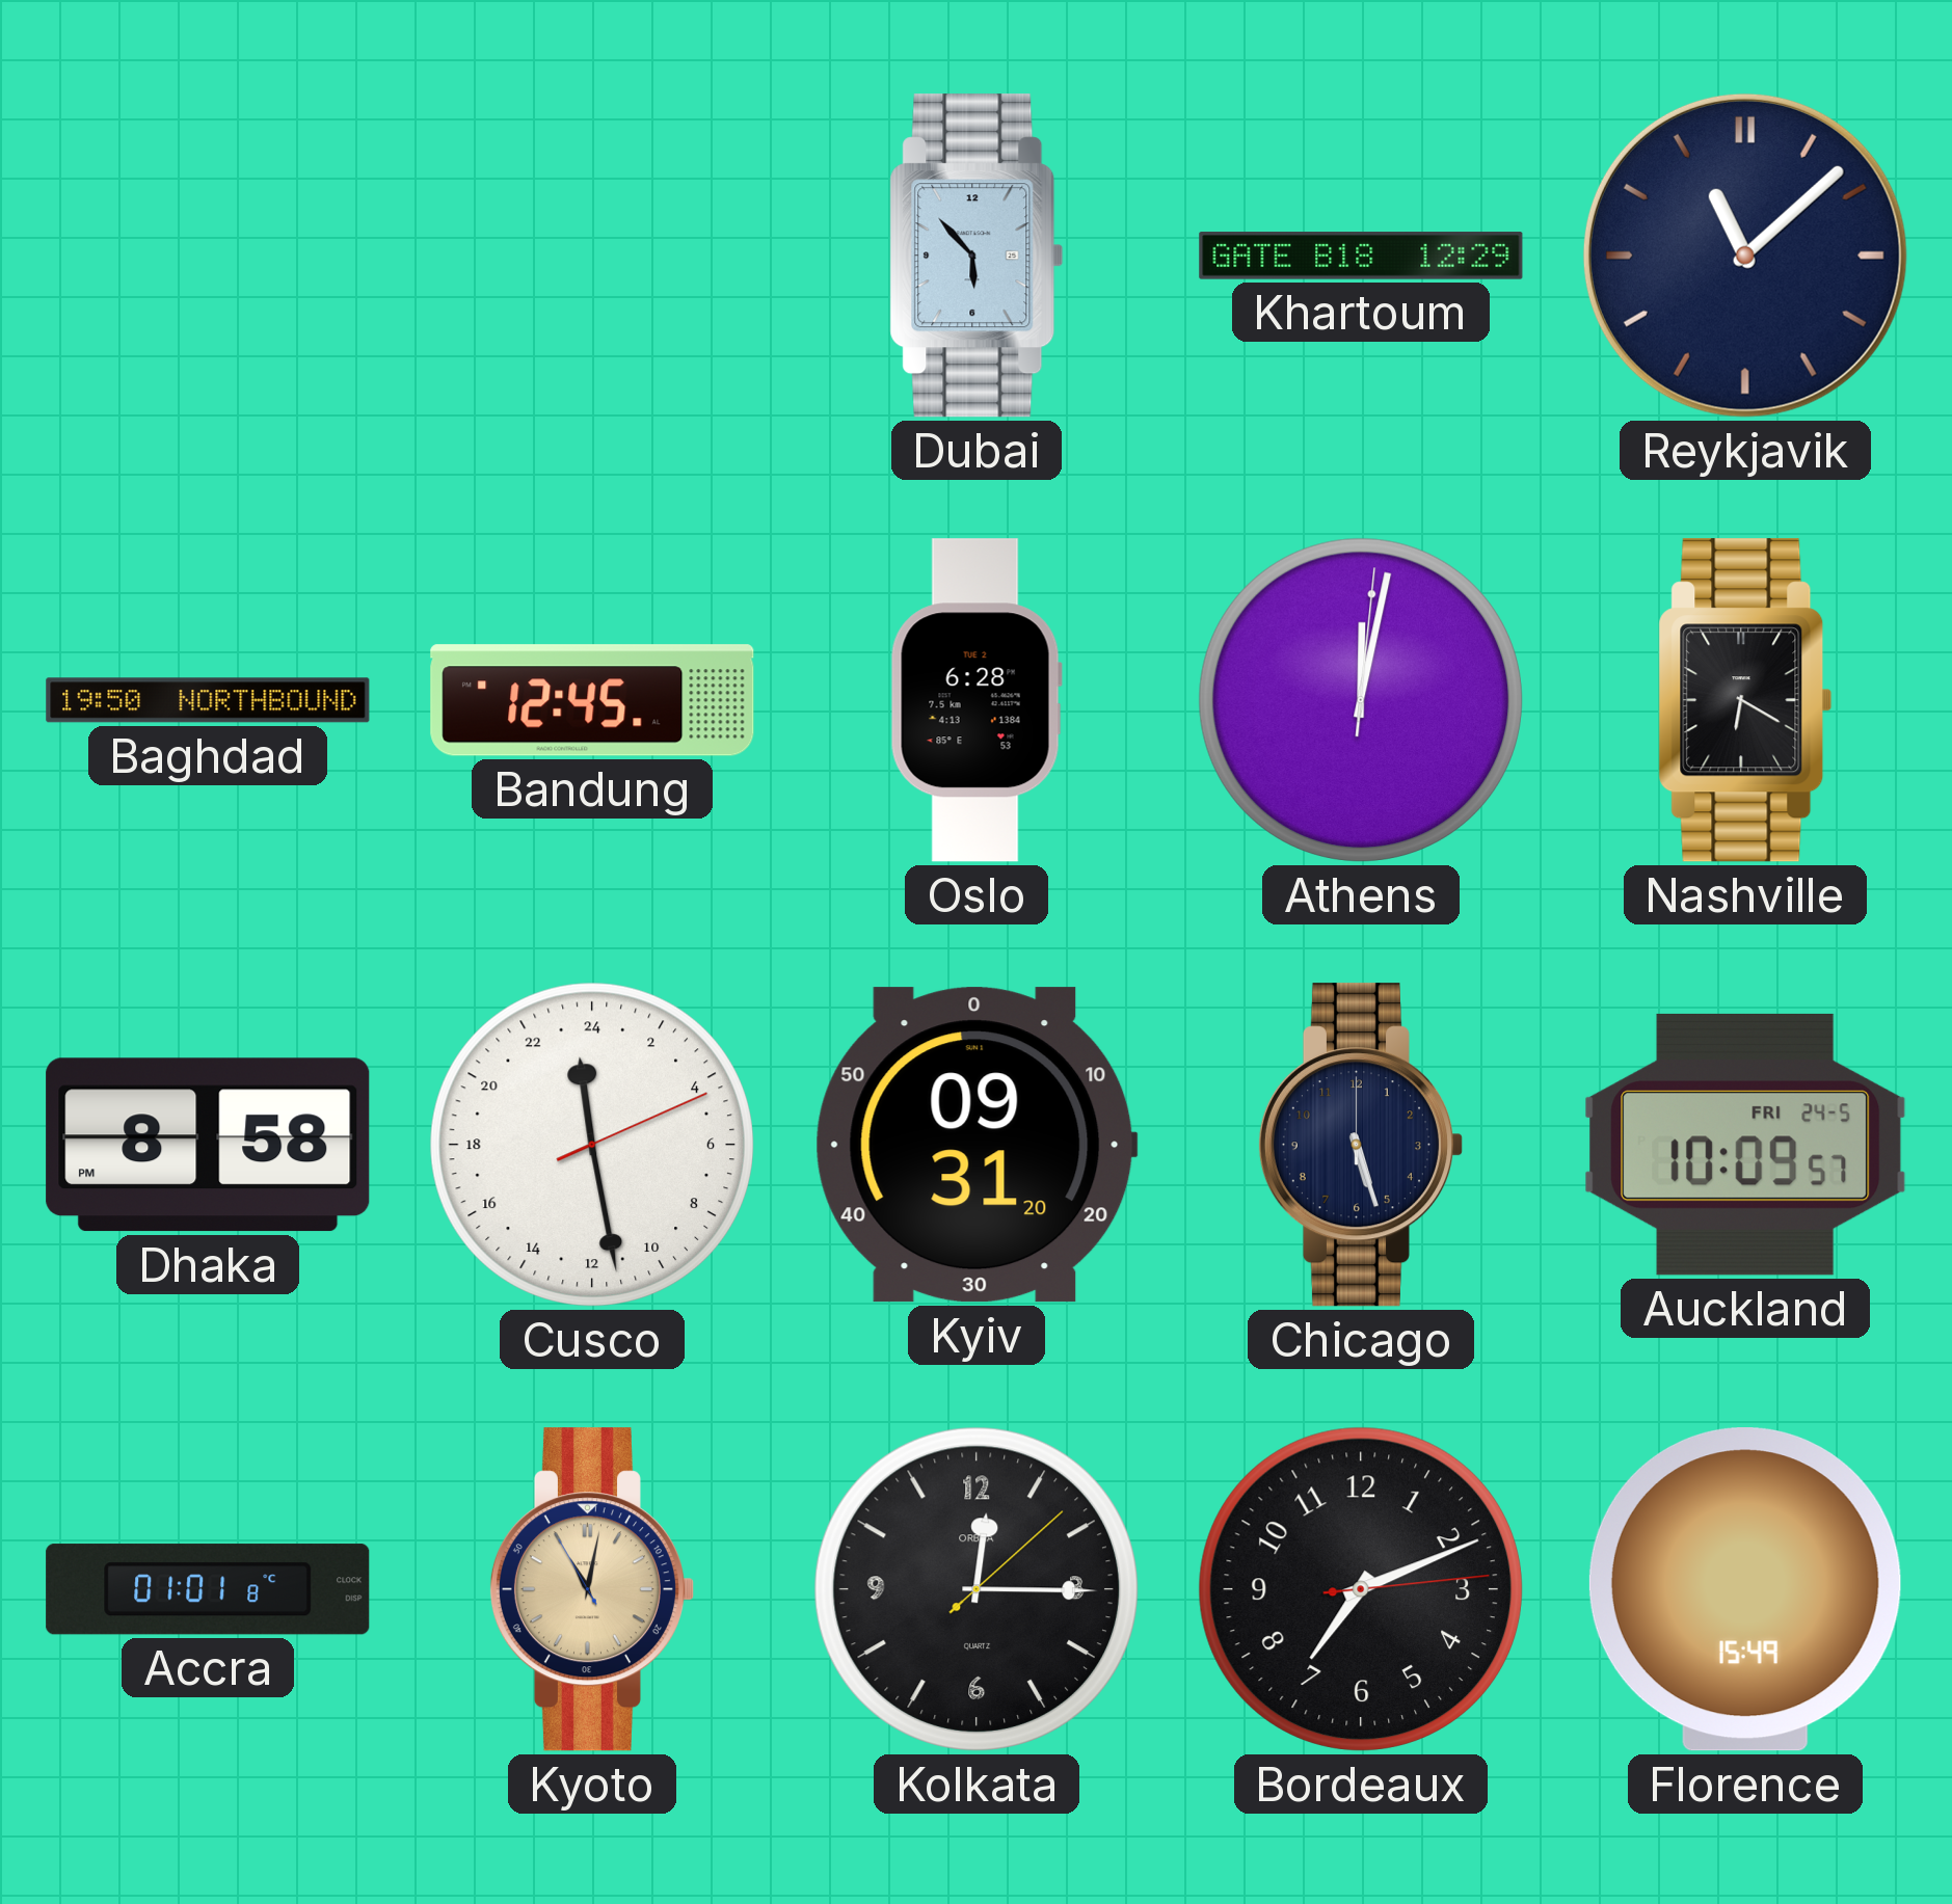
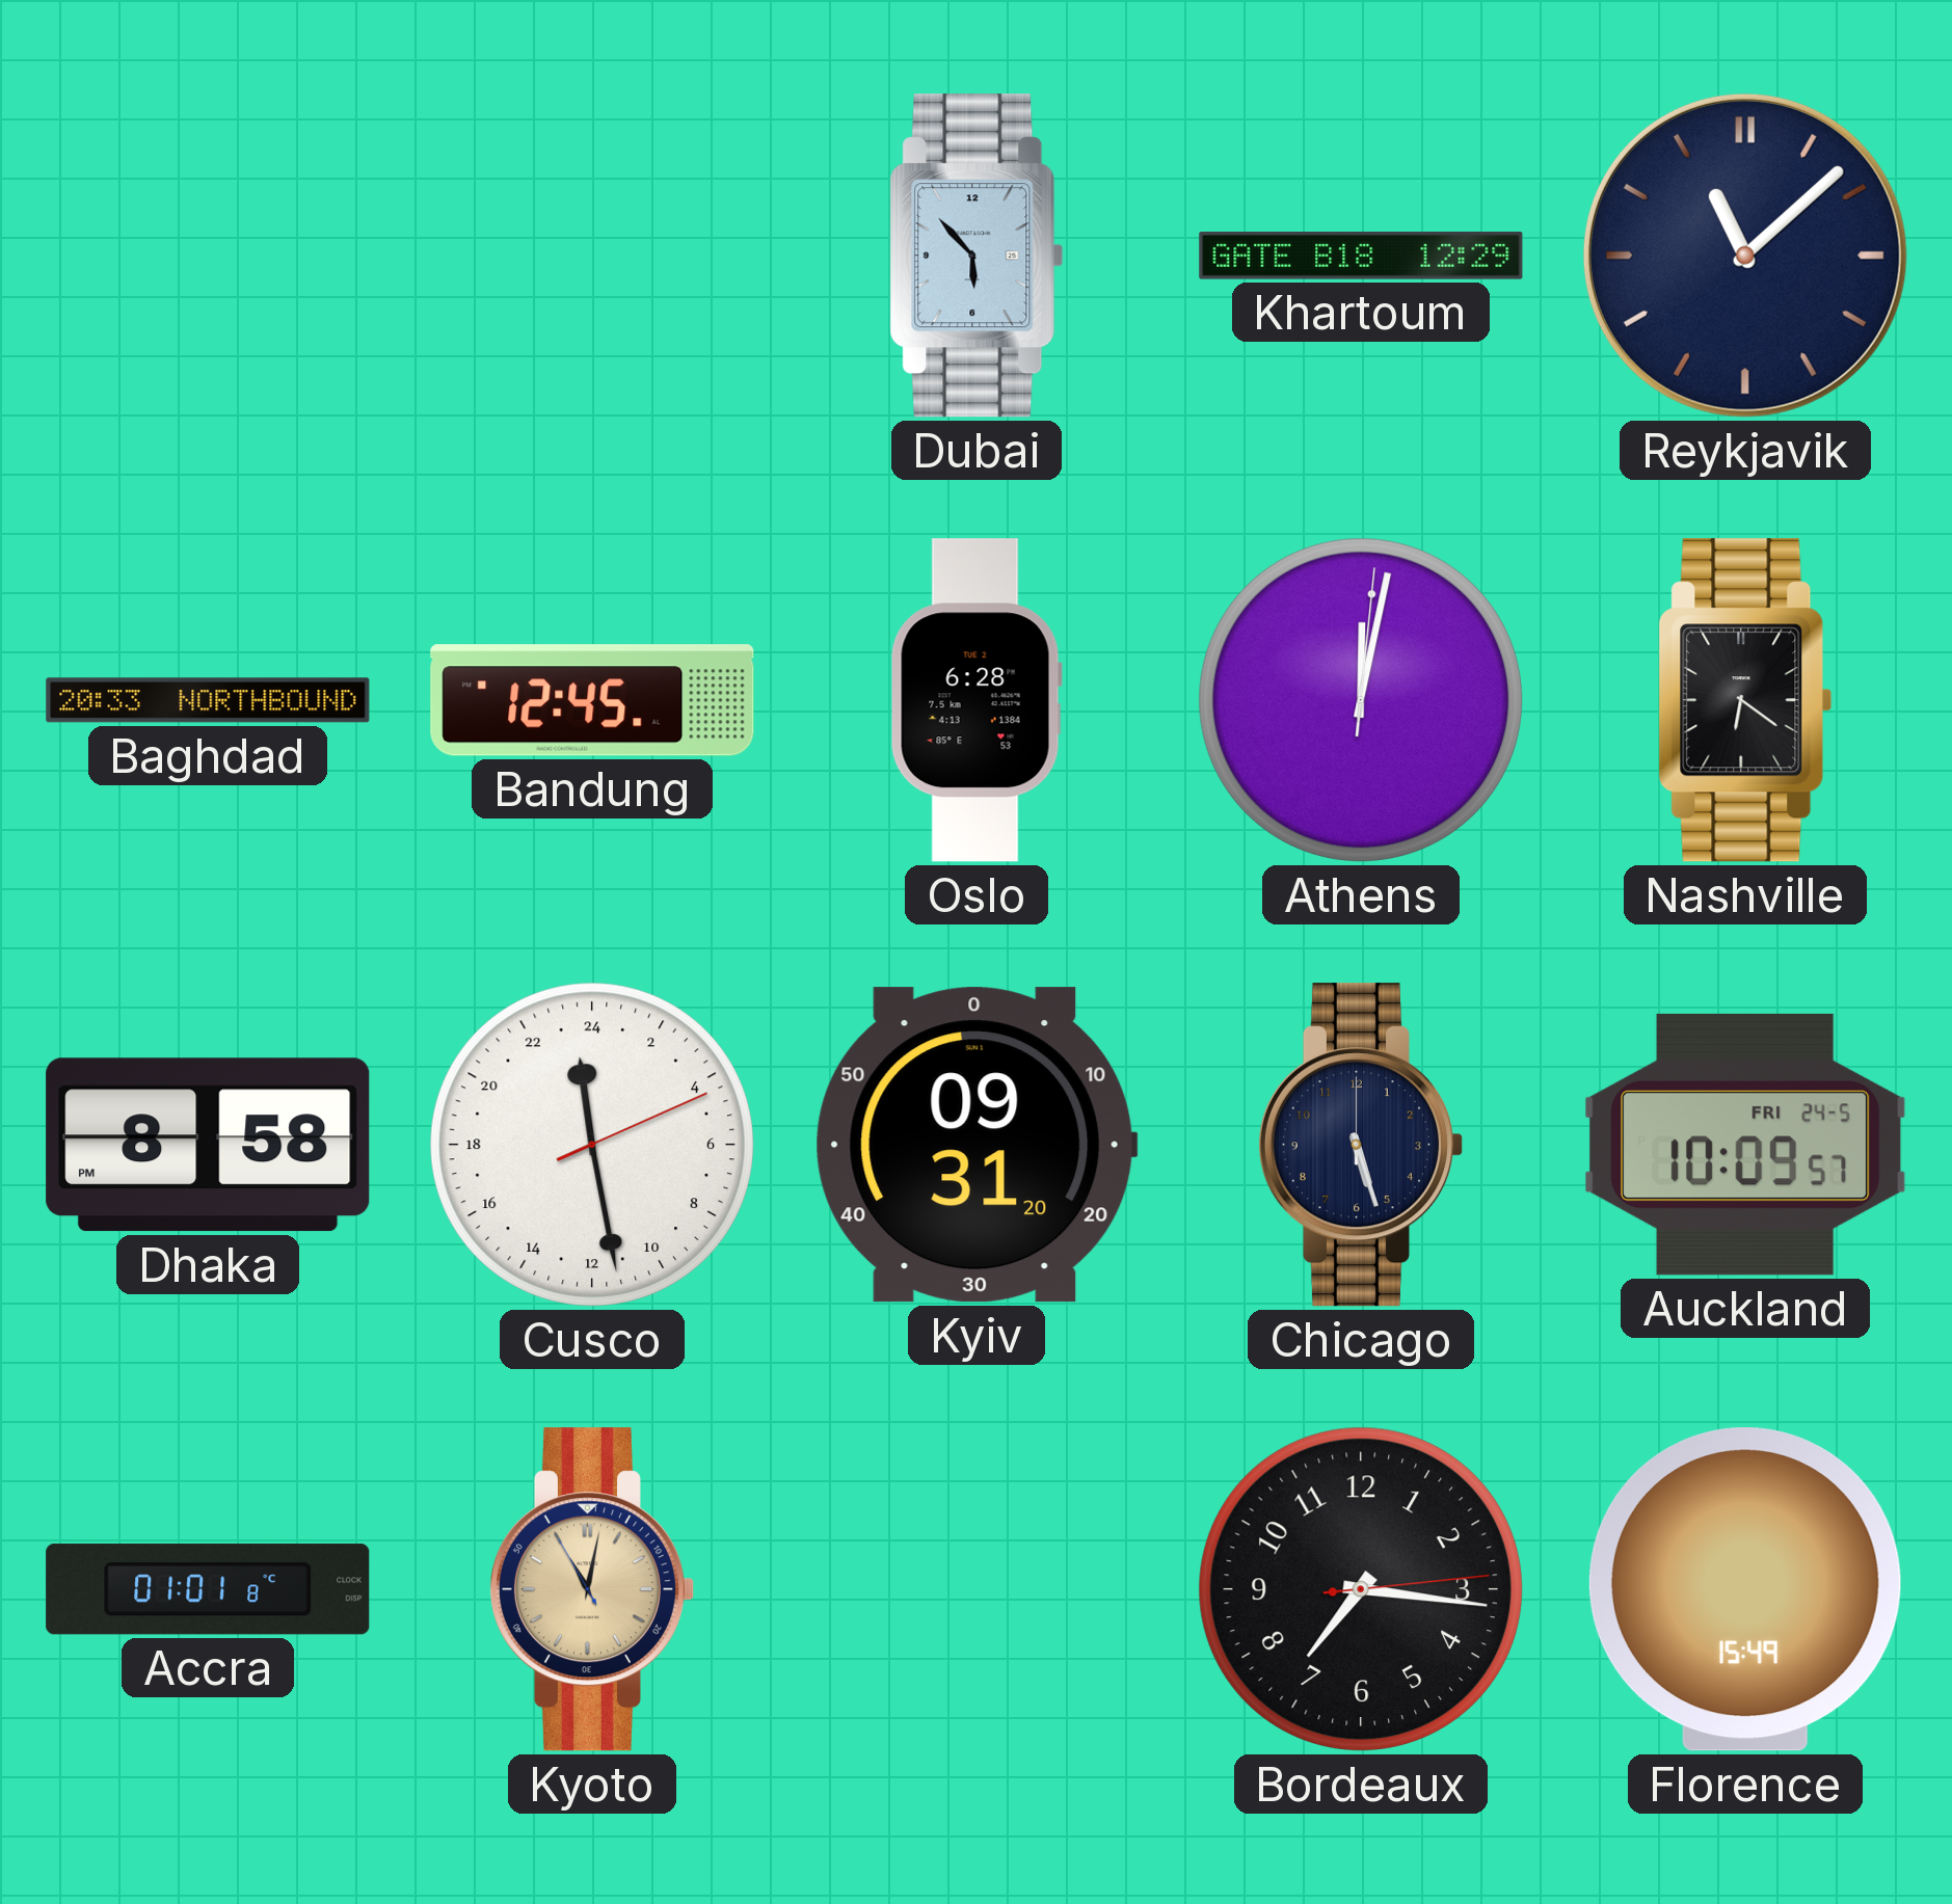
Baghdad: 19:50 -> 20:33
Nashville: 6:20 -> 6:21
Kolkata: 12:15 -> none
Bordeaux: 7:11 -> 7:16
